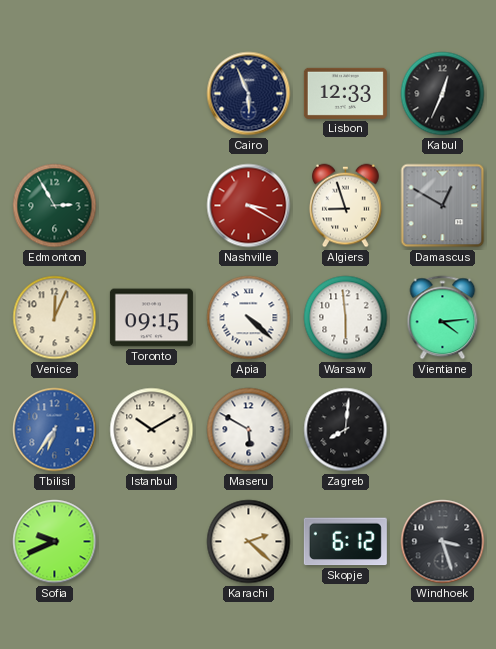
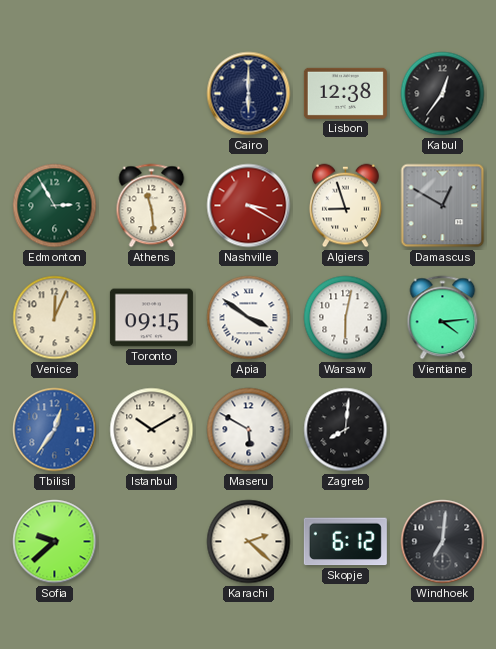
Cairo: 5:56 -> 6:00
Lisbon: 12:33 -> 12:38
Kabul: 12:34 -> 12:36
Athens: none -> 11:29
Apia: 4:22 -> 3:51
Warsaw: 5:59 -> 6:02
Tbilisi: 6:36 -> 12:36
Sofia: 9:41 -> 9:38
Windhoek: 3:27 -> 7:01
